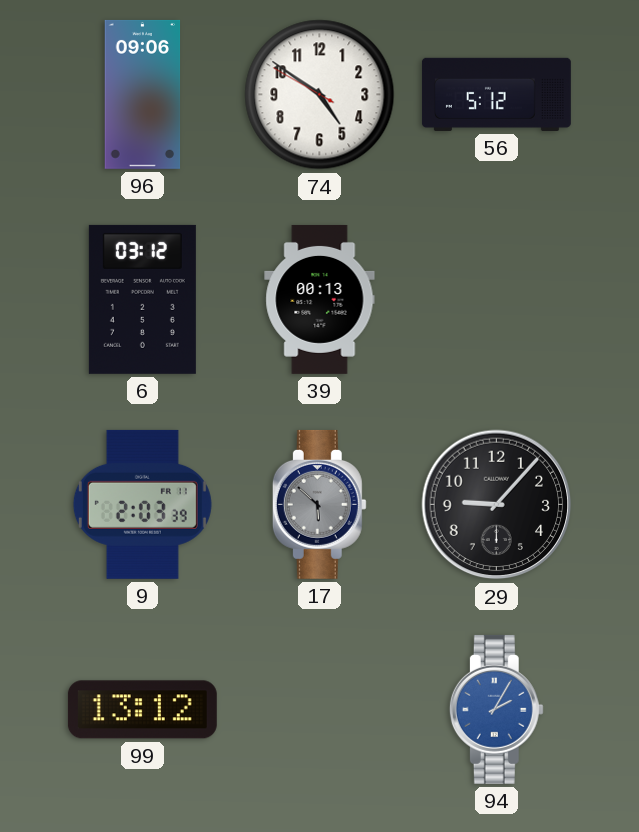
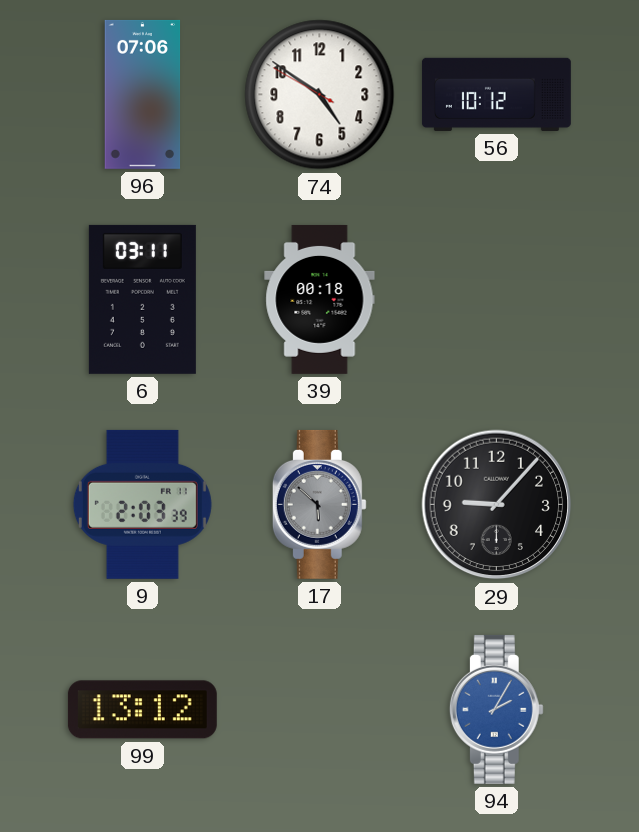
96: 09:06 -> 07:06
56: 5:12 -> 10:12
6: 03:12 -> 03:11
39: 00:13 -> 00:18
